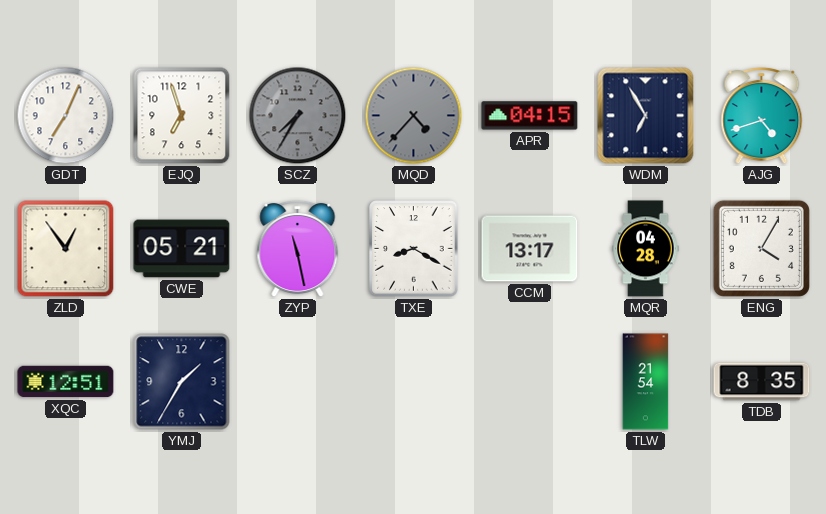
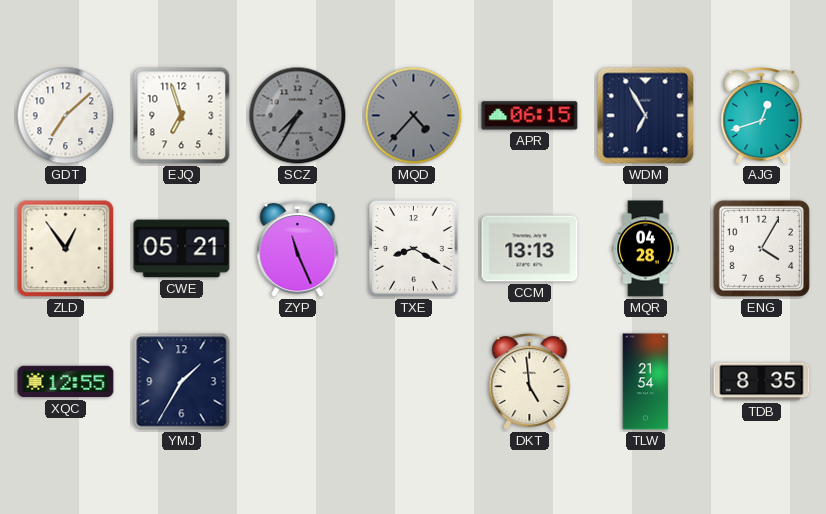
GDT: 7:04 -> 7:08
APR: 04:15 -> 06:15
AJG: 4:42 -> 12:42
ZYP: 11:28 -> 11:26
CCM: 13:17 -> 13:13
XQC: 12:51 -> 12:55
DKT: none -> 4:59
